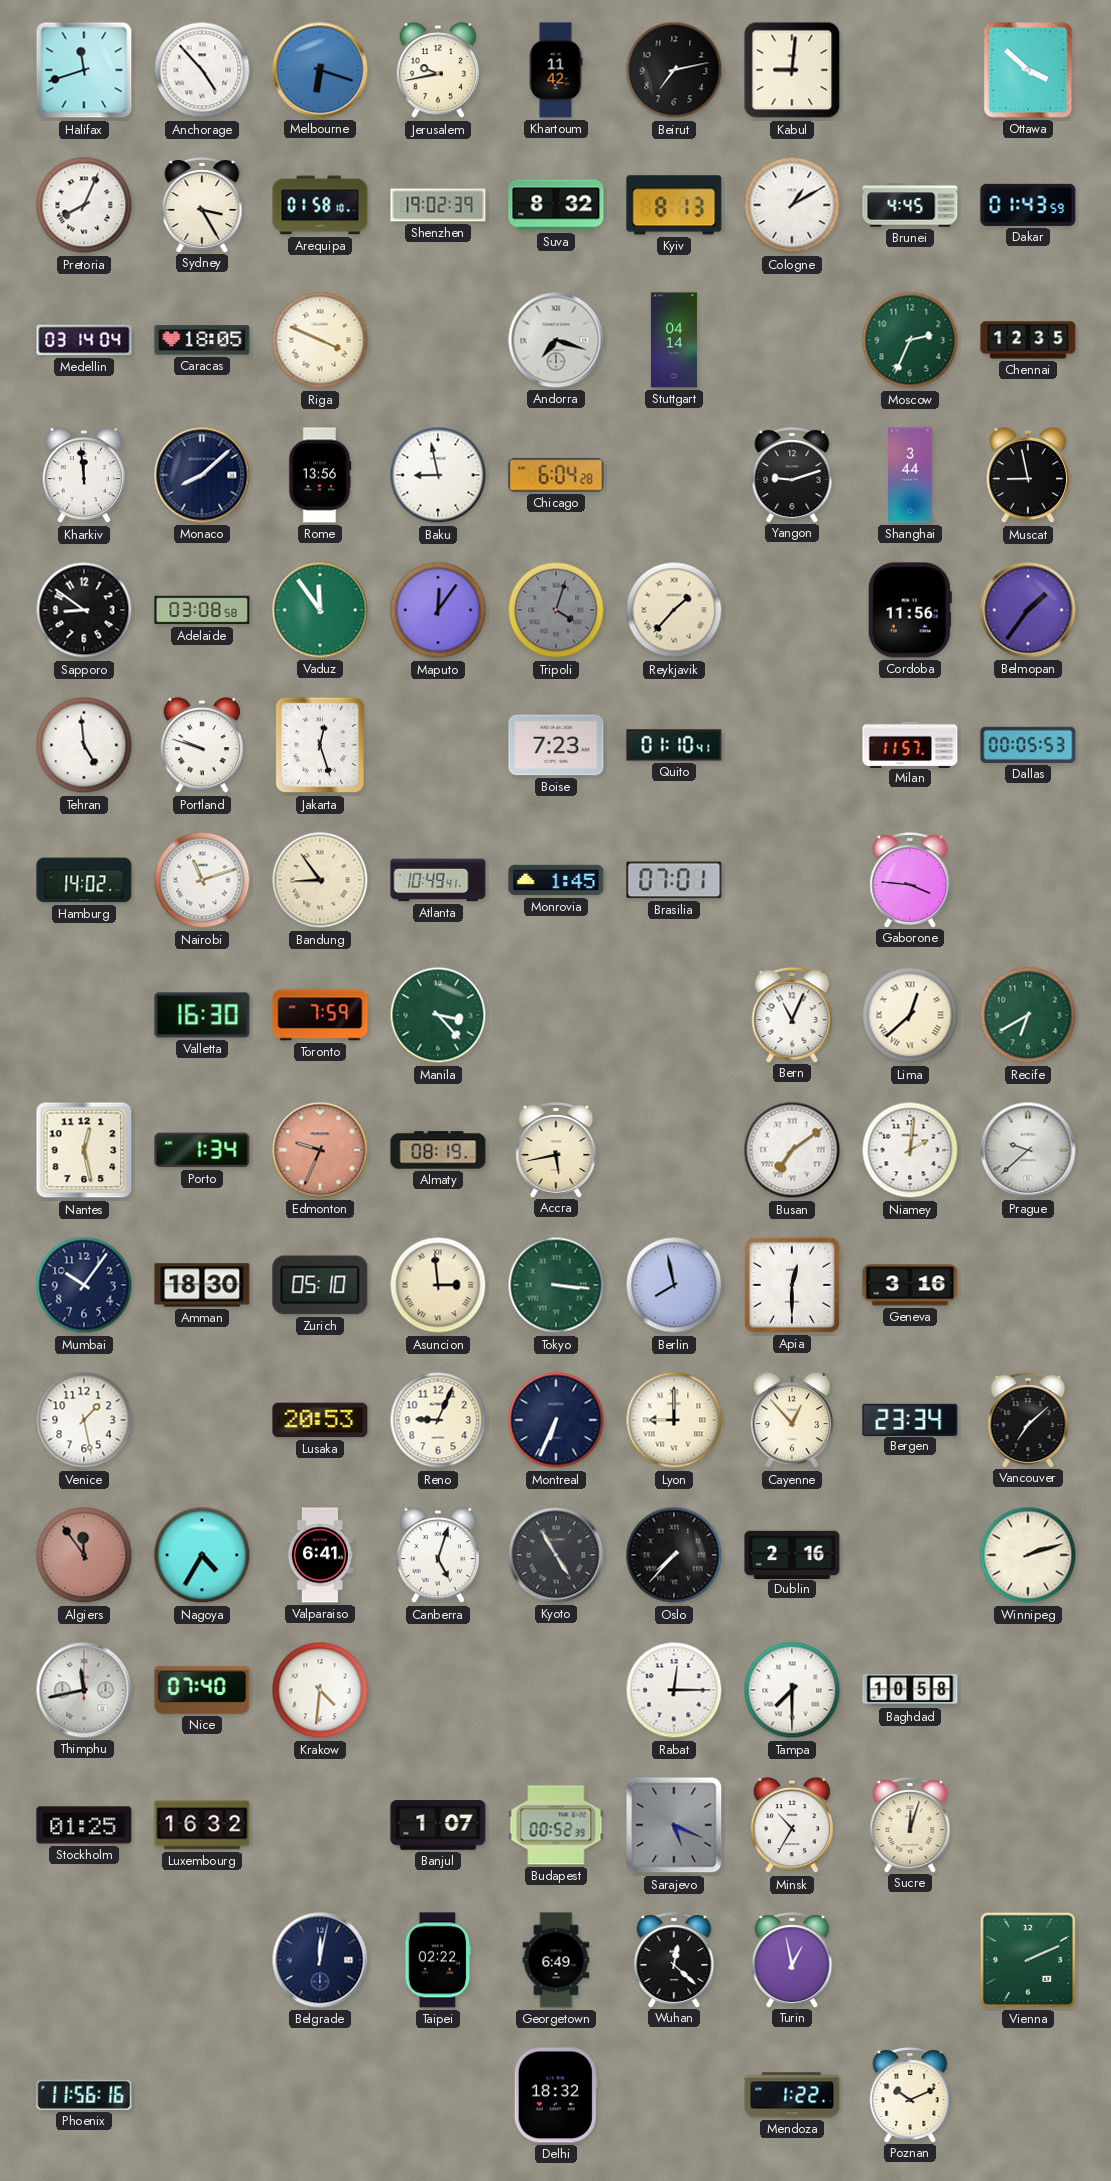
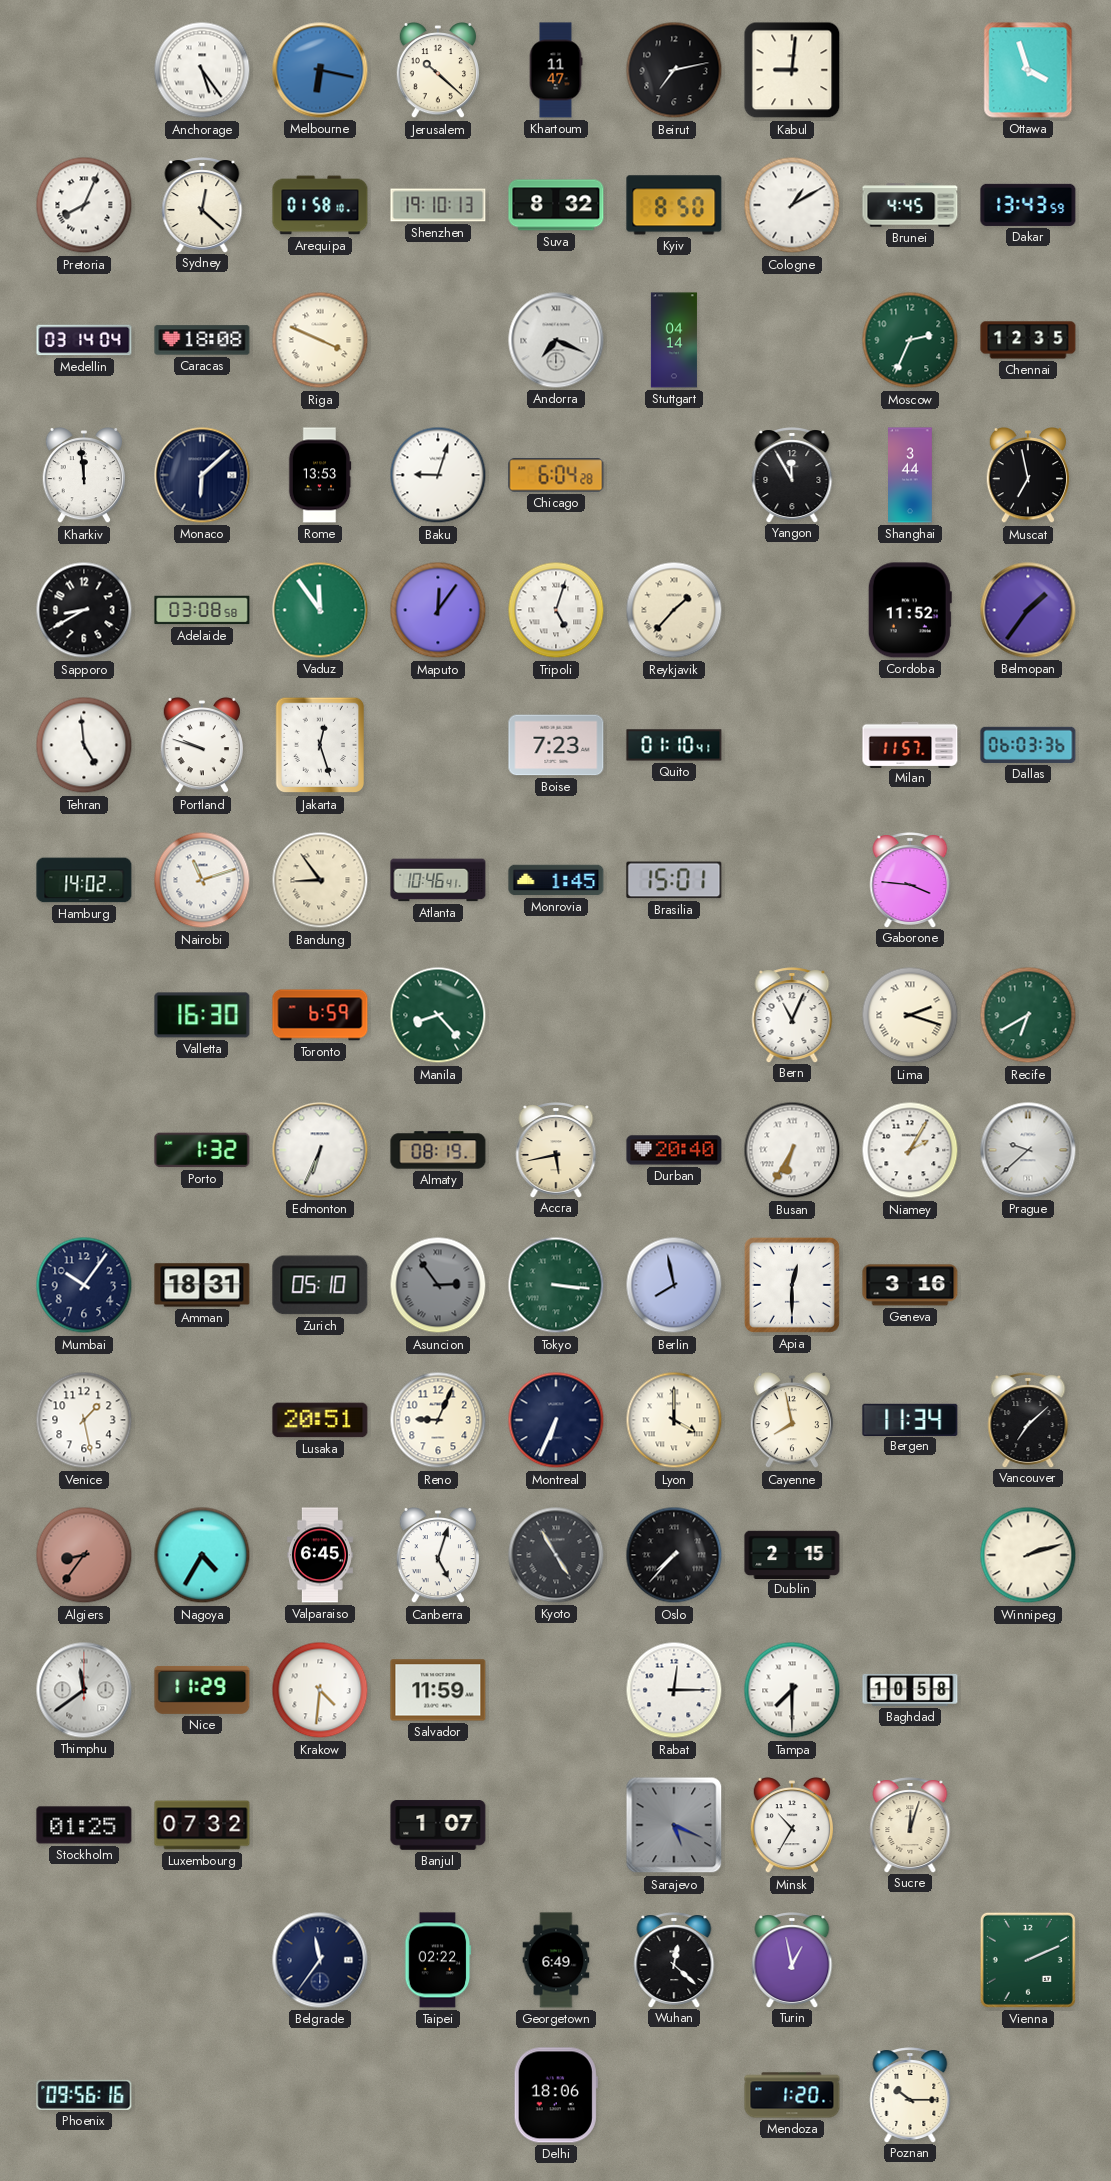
Halifax: 11:42 -> none
Anchorage: 4:53 -> 5:24
Melbourne: 6:18 -> 6:17
Jerusalem: 9:43 -> 10:22
Khartoum: 11:42 -> 11:47
Ottawa: 3:52 -> 3:57
Sydney: 3:25 -> 12:22
Shenzhen: 19:02 -> 19:10
Kyiv: 8:13 -> 8:50
Dakar: 01:43 -> 13:43
Caracas: 18:05 -> 18:08
Andorra: 7:18 -> 7:19
Monaco: 8:08 -> 6:08
Rome: 13:56 -> 13:53
Baku: 8:58 -> 9:03
Yangon: 9:12 -> 11:55
Muscat: 8:58 -> 6:58
Sapporo: 8:51 -> 8:40
Tripoli: 4:03 -> 5:03
Tripoli dial: grey -> white
Cordoba: 11:56 -> 11:52
Dallas: 00:05 -> 06:03
Atlanta: 10:49 -> 10:46
Brasilia: 07:01 -> 15:01
Toronto: 7:59 -> 6:59
Manila: 3:23 -> 8:23
Lima: 12:38 -> 2:18
Nantes: 12:28 -> none
Porto: 1:34 -> 1:32
Edmonton: 9:34 -> 6:34
Edmonton dial: salmon -> white
Durban: none -> 20:40
Busan: 7:09 -> 6:35
Niamey: 2:01 -> 2:05
Amman: 18:30 -> 18:31
Asuncion: 2:59 -> 2:54
Asuncion dial: cream -> grey
Lusaka: 20:53 -> 20:51
Lyon: 9:00 -> 4:00
Cayenne: 12:53 -> 7:58
Bergen: 23:34 -> 11:34
Algiers: 11:54 -> 8:36
Valparaiso: 6:41 -> 6:45
Dublin: 2:16 -> 2:15
Thimphu: 11:43 -> 11:39
Nice: 07:40 -> 11:29
Salvador: none -> 11:59
Luxembourg: 16:32 -> 07:32
Budapest: 00:52 -> none
Belgrade: 12:02 -> 11:36
Phoenix: 11:56 -> 09:56
Delhi: 18:32 -> 18:06
Mendoza: 1:22 -> 1:20
Poznan: 10:11 -> 10:15
